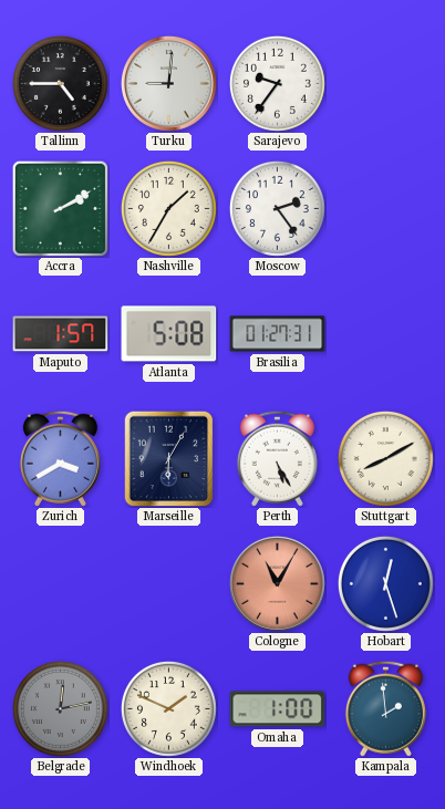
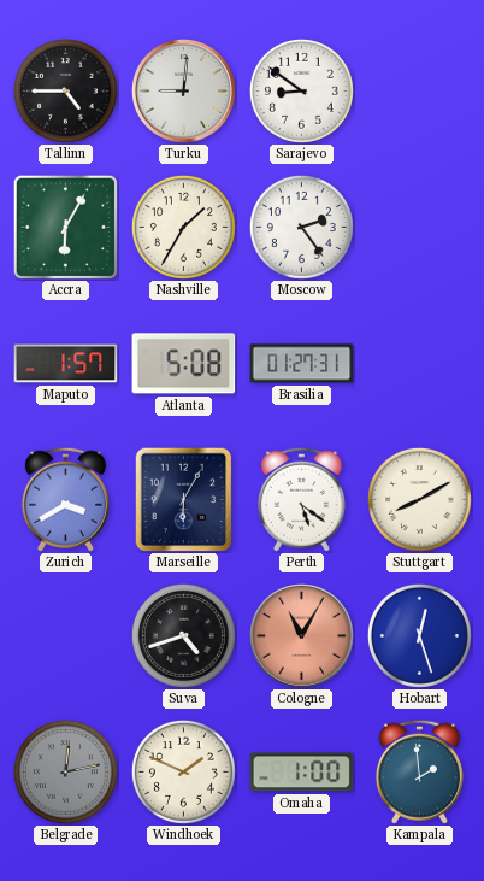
Sarajevo: 9:36 -> 8:51
Accra: 2:10 -> 6:05
Perth: 5:25 -> 5:21
Suva: none -> 4:42
